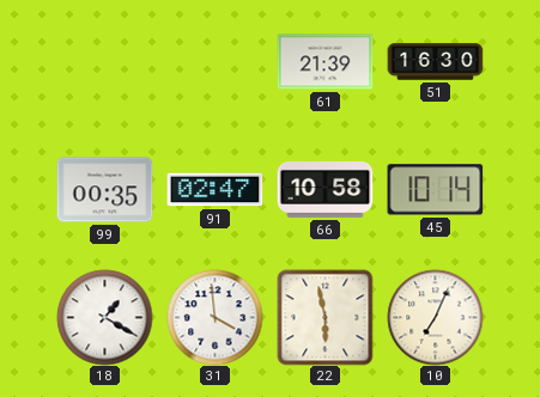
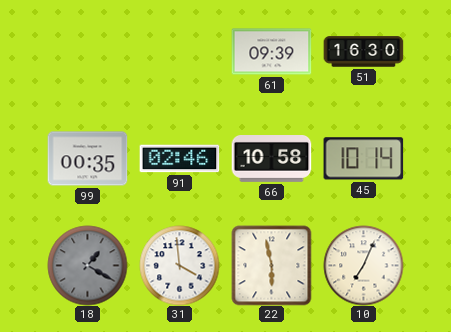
61: 21:39 -> 09:39
91: 02:47 -> 02:46
18 dial: white -> grey
